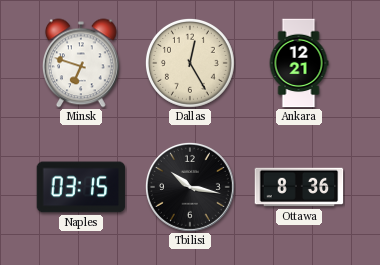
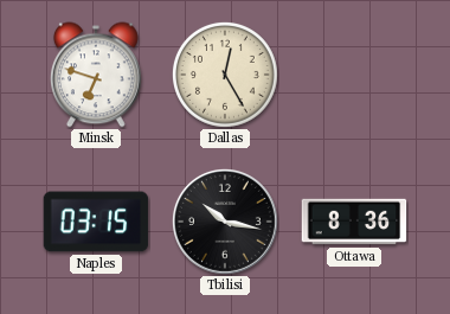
Ankara: 12:21 -> none
